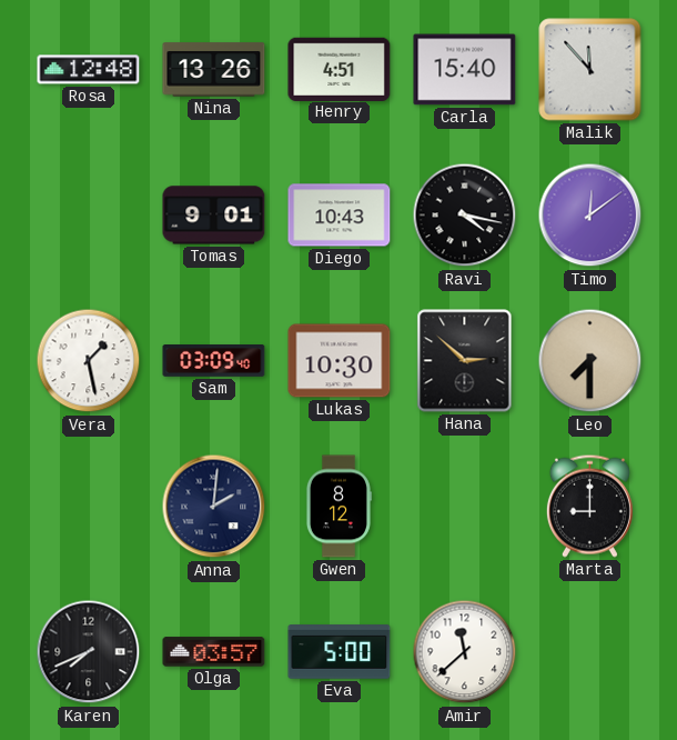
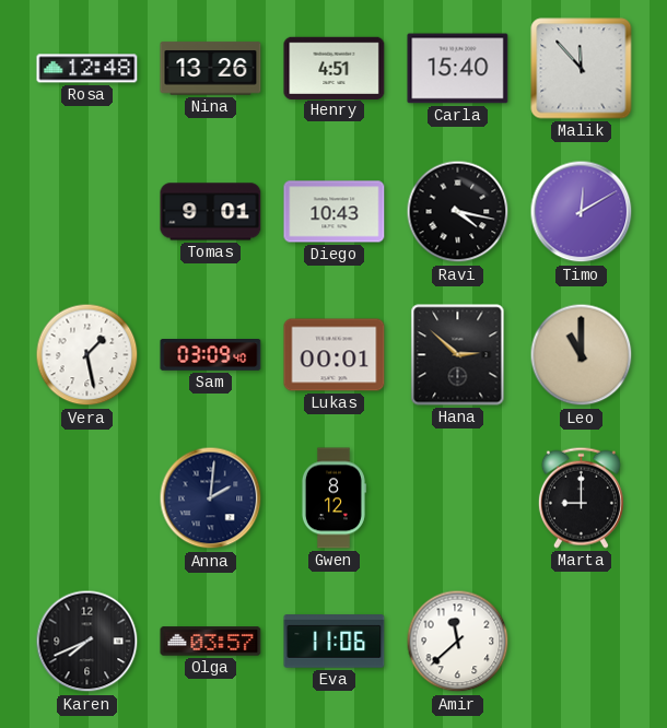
Timo: 12:09 -> 12:10
Lukas: 10:30 -> 00:01
Leo: 7:30 -> 11:00
Eva: 5:00 -> 11:06
